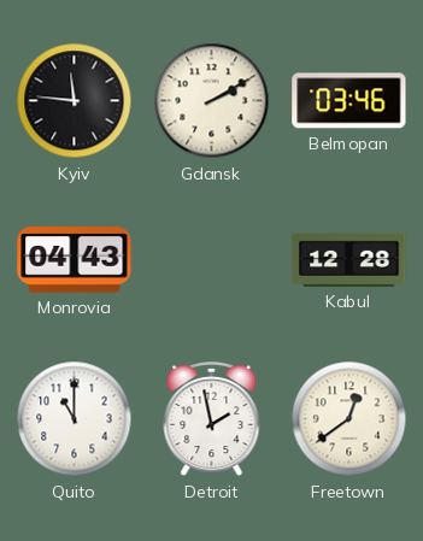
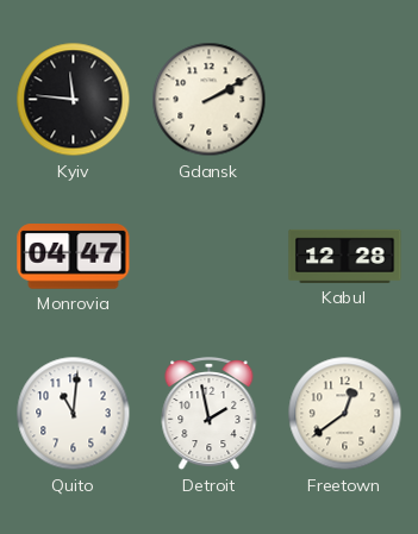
Belmopan: 03:46 -> none
Monrovia: 04:43 -> 04:47
Quito: 11:00 -> 11:01
